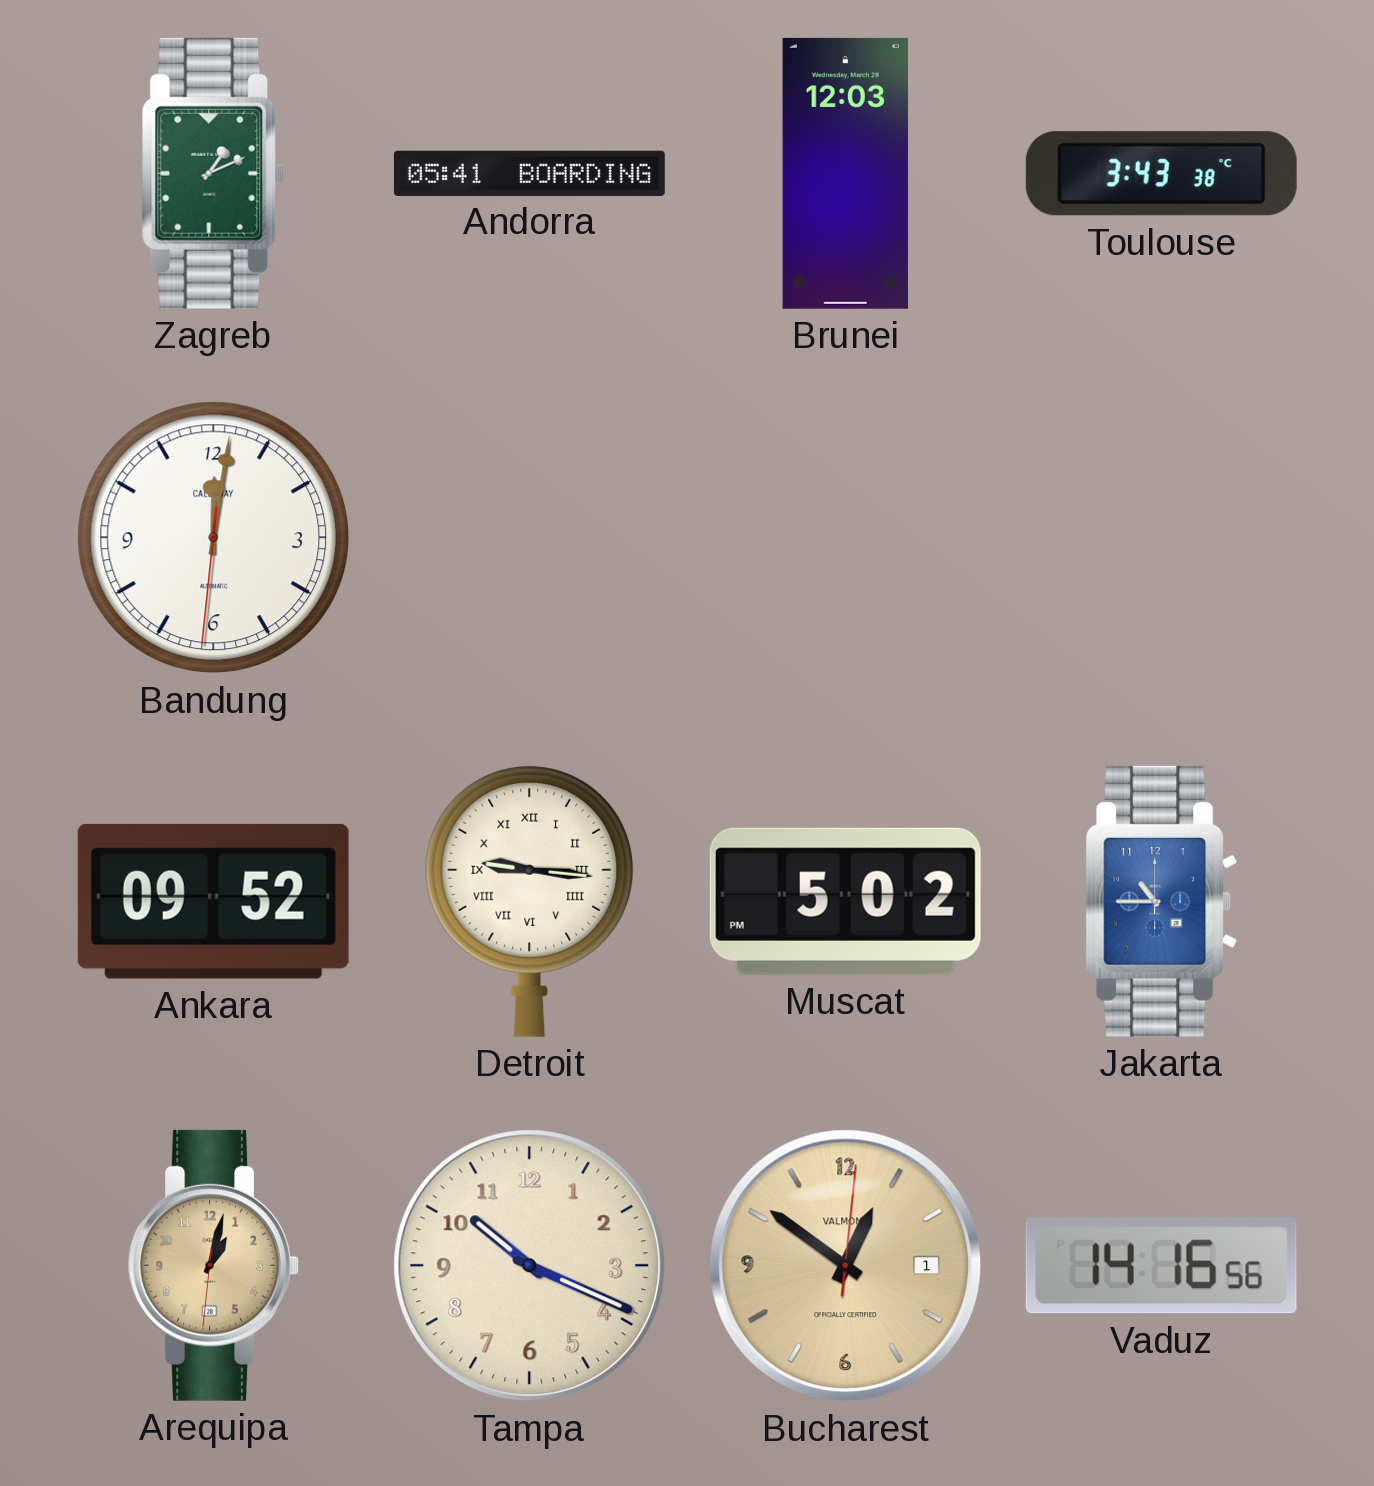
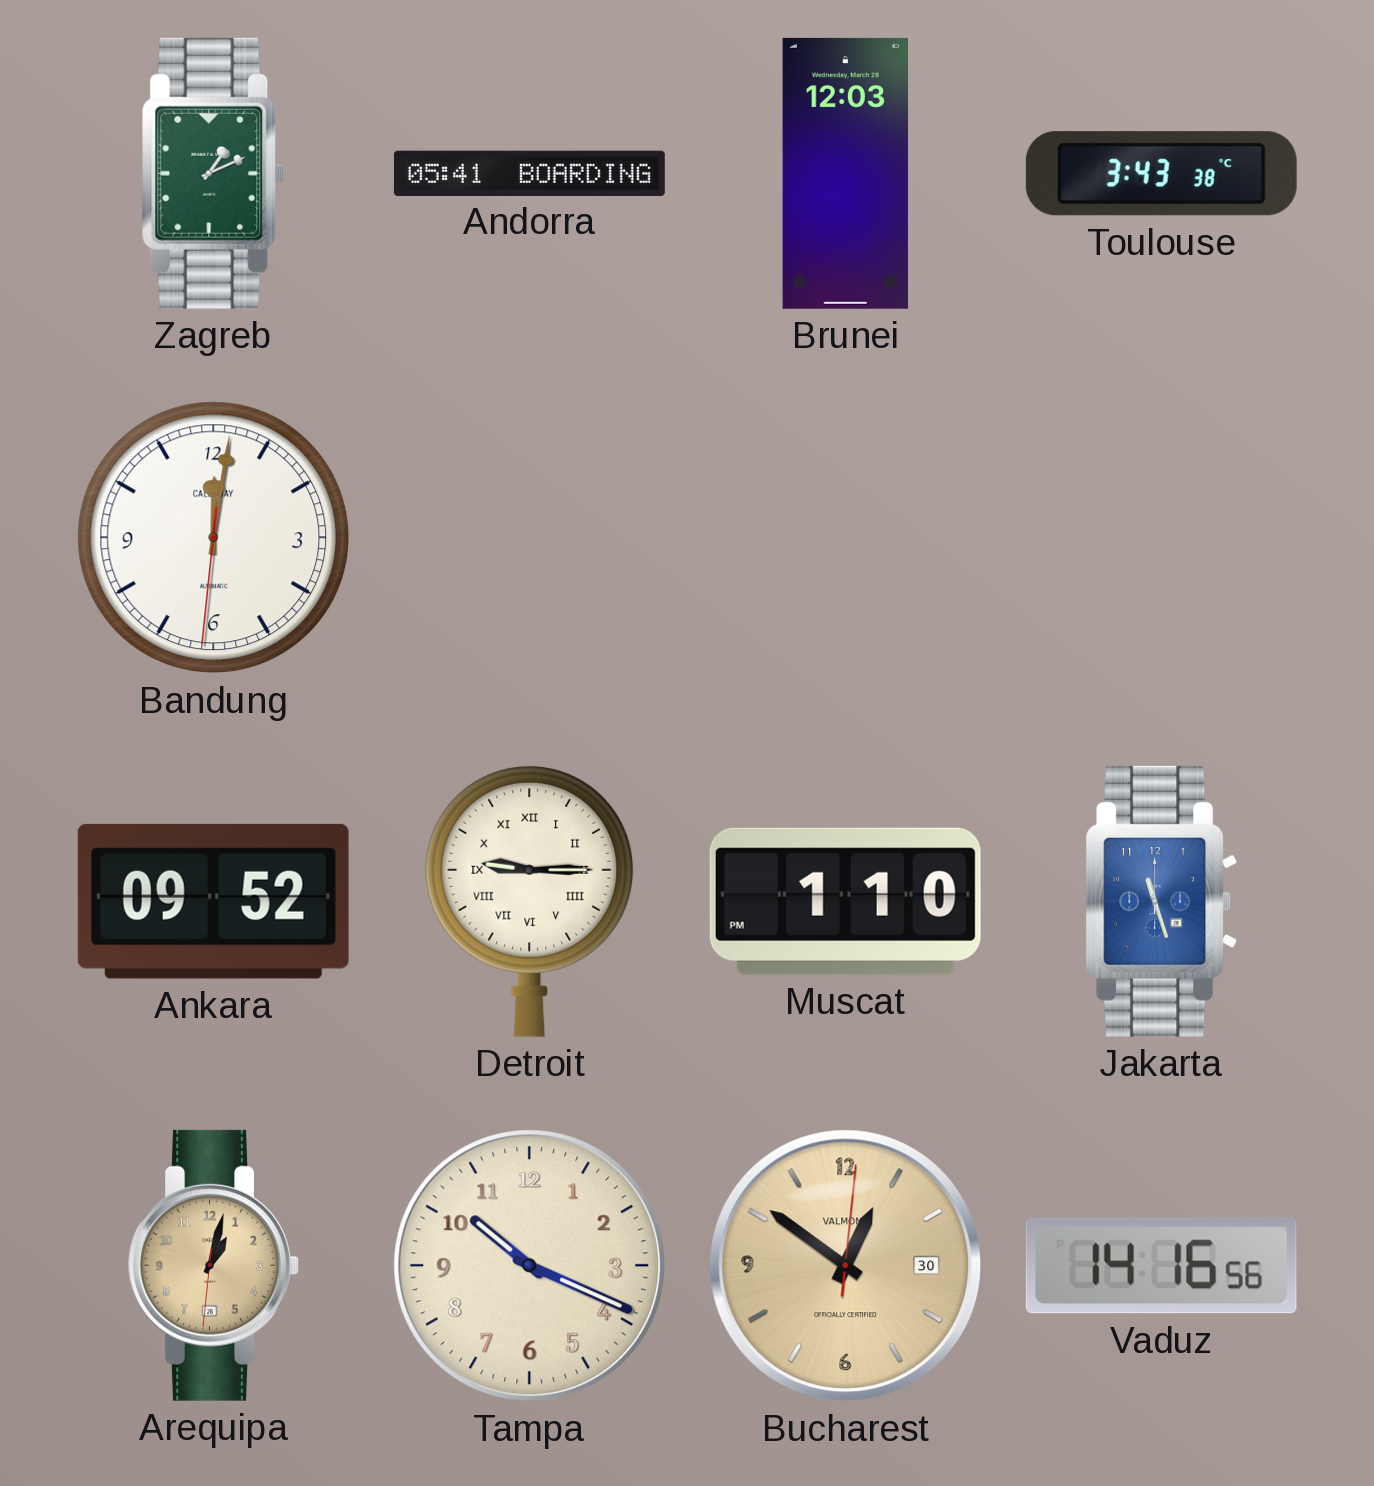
Detroit: 9:16 -> 9:15
Muscat: 5:02 -> 1:10
Jakarta: 10:45 -> 11:27
Bucharest date: 1 -> 30
